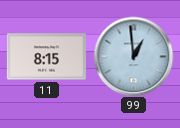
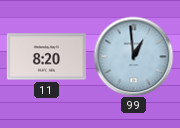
11: 8:15 -> 8:20
